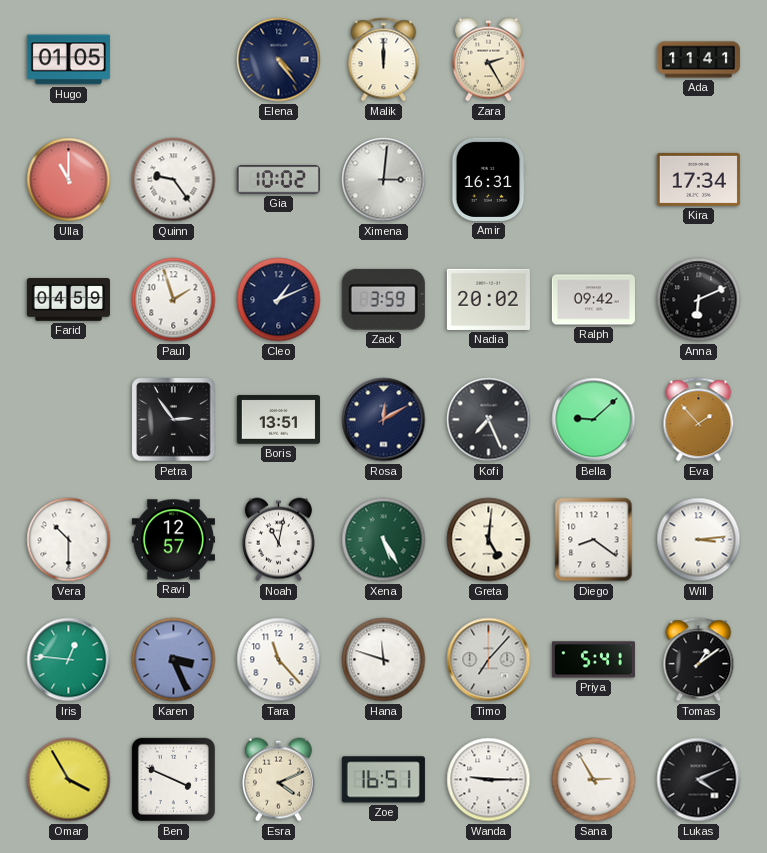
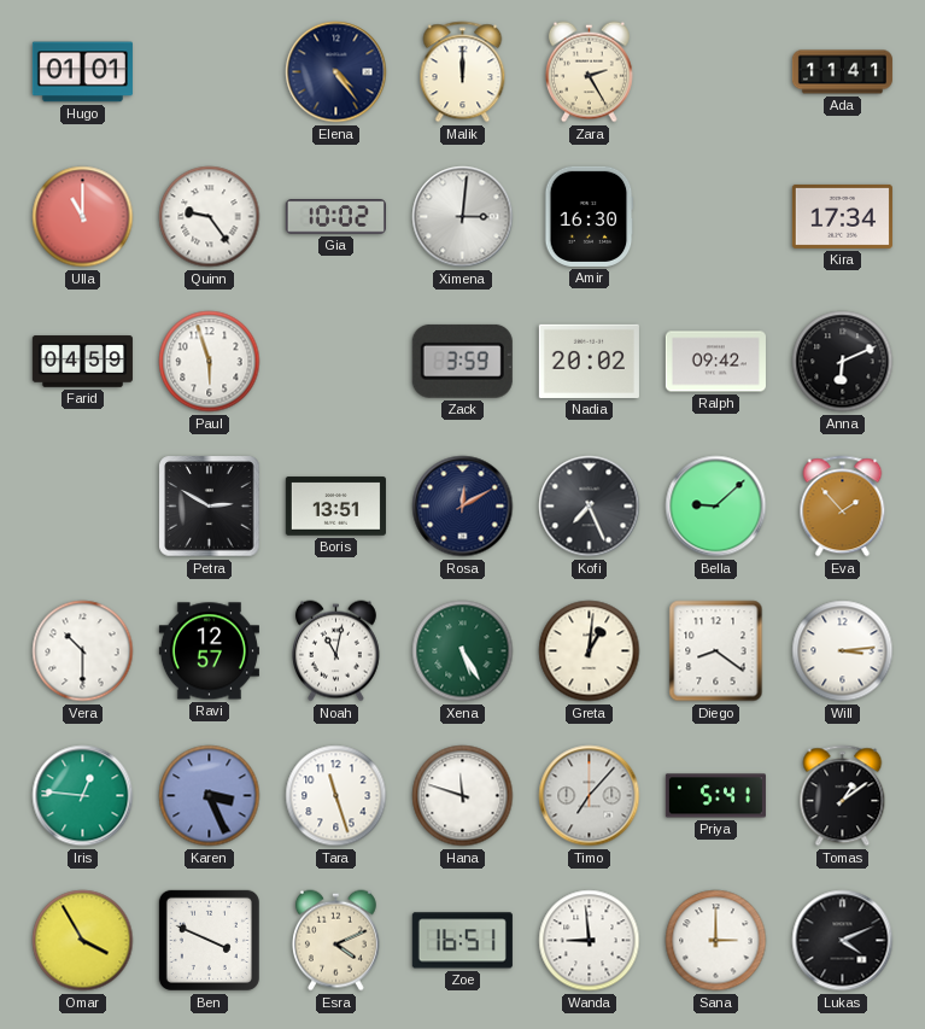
Hugo: 01:05 -> 01:01
Amir: 16:31 -> 16:30
Paul: 1:57 -> 5:57
Cleo: 1:11 -> none
Petra: 2:54 -> 2:50
Greta: 5:01 -> 1:01
Tara: 11:23 -> 11:27
Wanda: 9:15 -> 8:59
Sana: 2:55 -> 3:00
